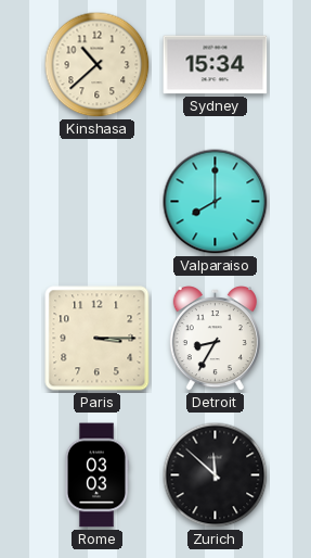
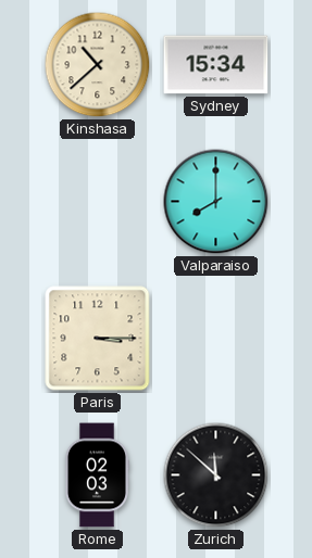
Detroit: 8:35 -> none
Rome: 03:03 -> 02:03
